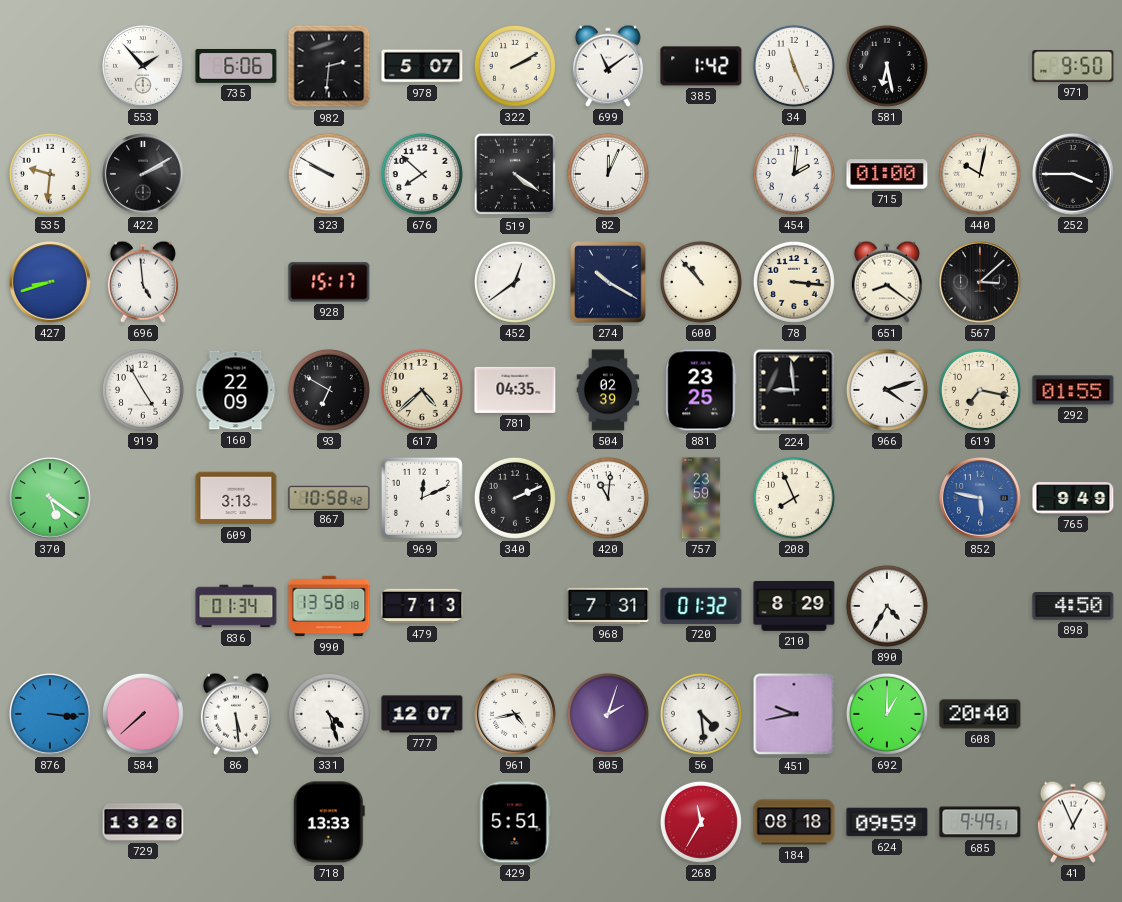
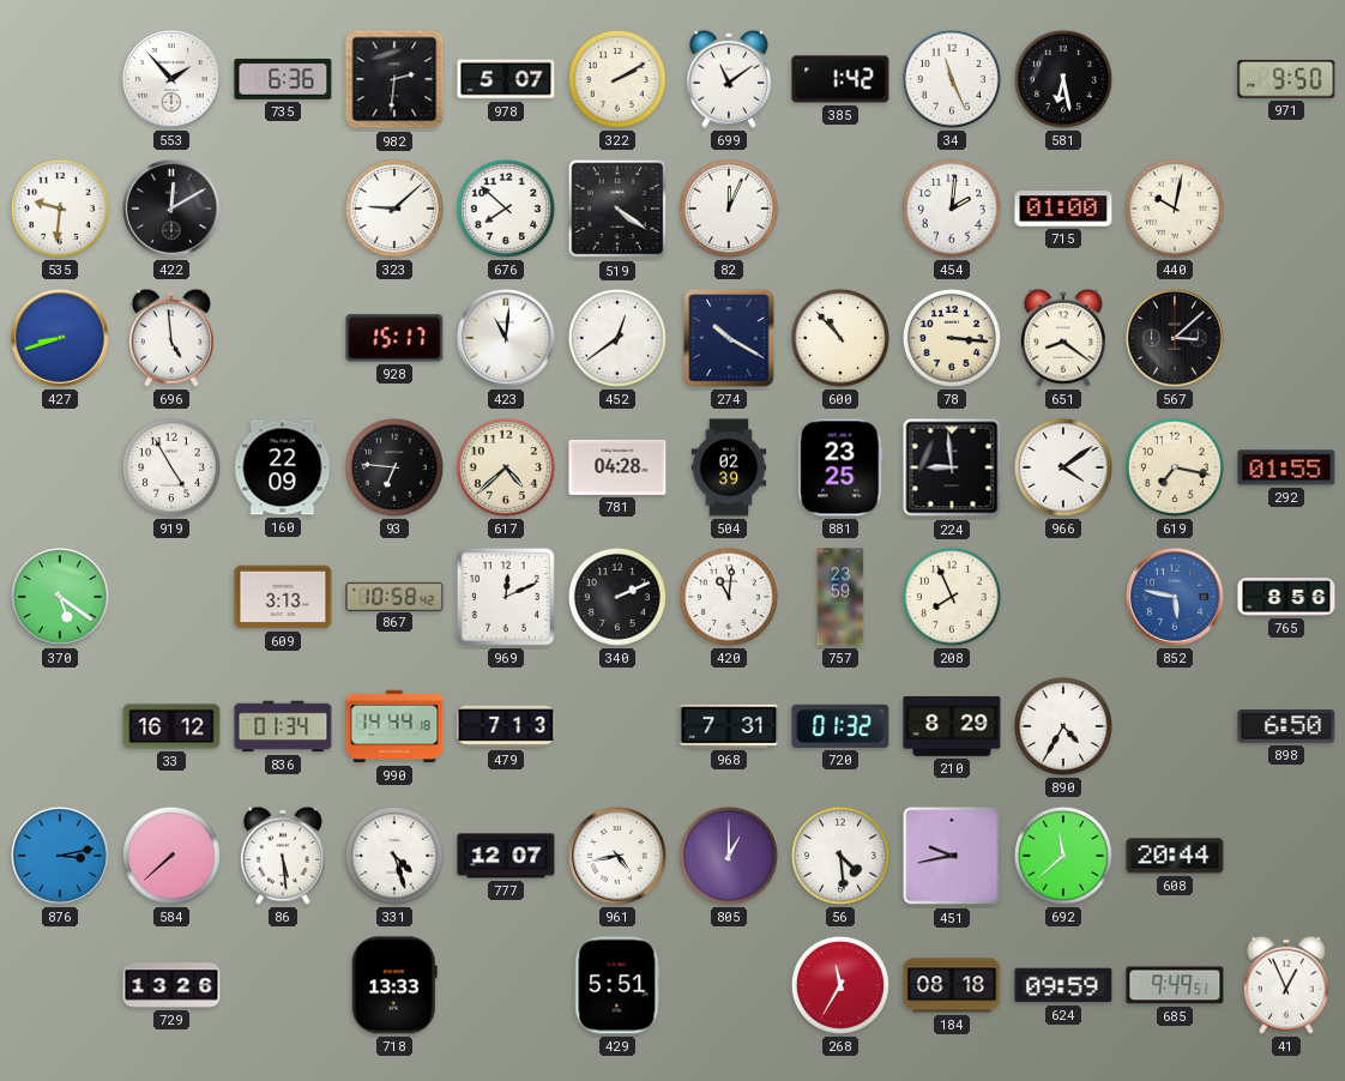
735: 6:06 -> 6:36
422: 2:10 -> 12:10
323: 9:50 -> 9:08
252: 3:45 -> none
423: none -> 11:01
93: 6:50 -> 6:46
781: 04:35 -> 04:28
966: 4:12 -> 4:09
765: 9:49 -> 8:56
33: none -> 16:12
990: 13:58 -> 14:44
898: 4:50 -> 6:50
876: 3:16 -> 3:13
805: 2:03 -> 1:00
692: 1:00 -> 11:38
608: 20:40 -> 20:44
